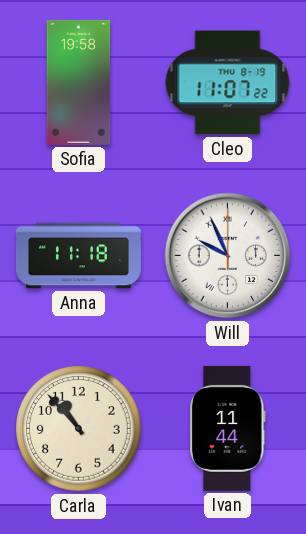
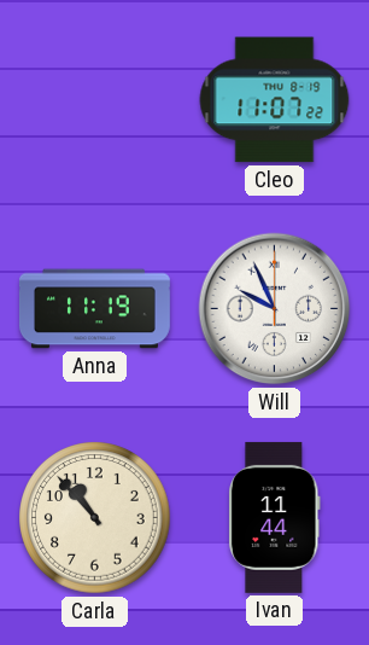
Sofia: 19:58 -> none
Anna: 11:18 -> 11:19
